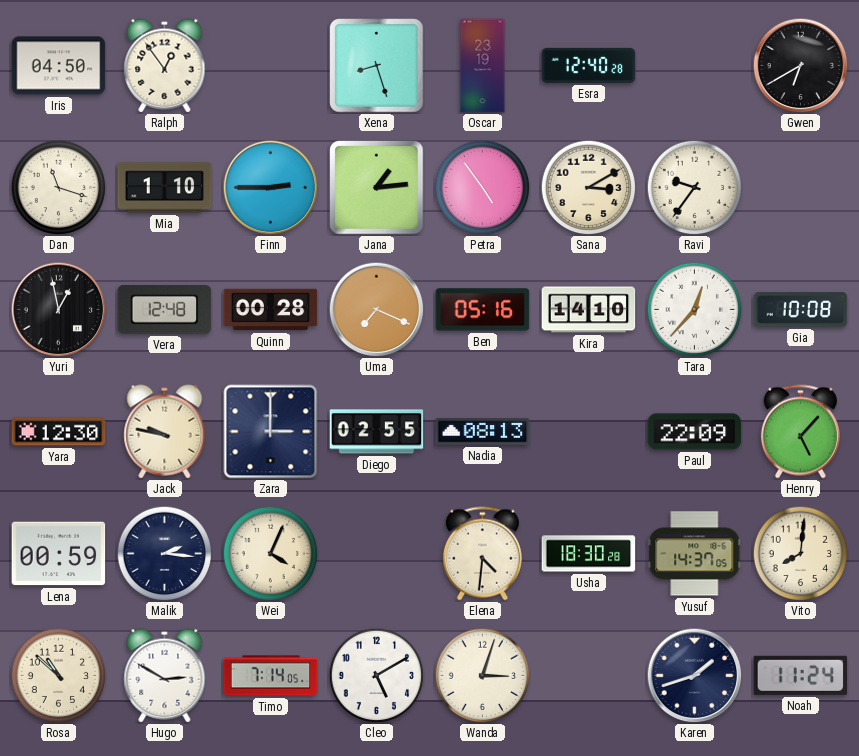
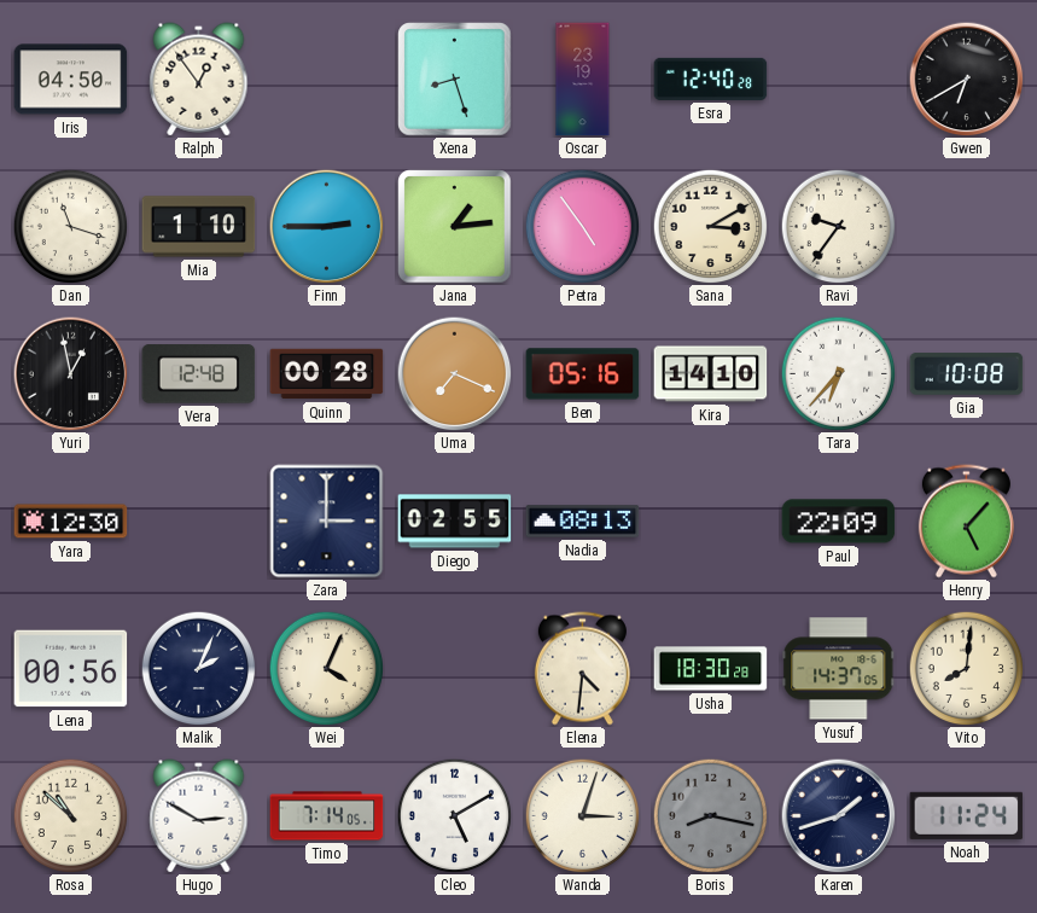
Tara: 12:37 -> 6:37
Jack: 9:47 -> none
Lena: 00:59 -> 00:56
Malik: 2:16 -> 2:04
Boris: none -> 8:17
